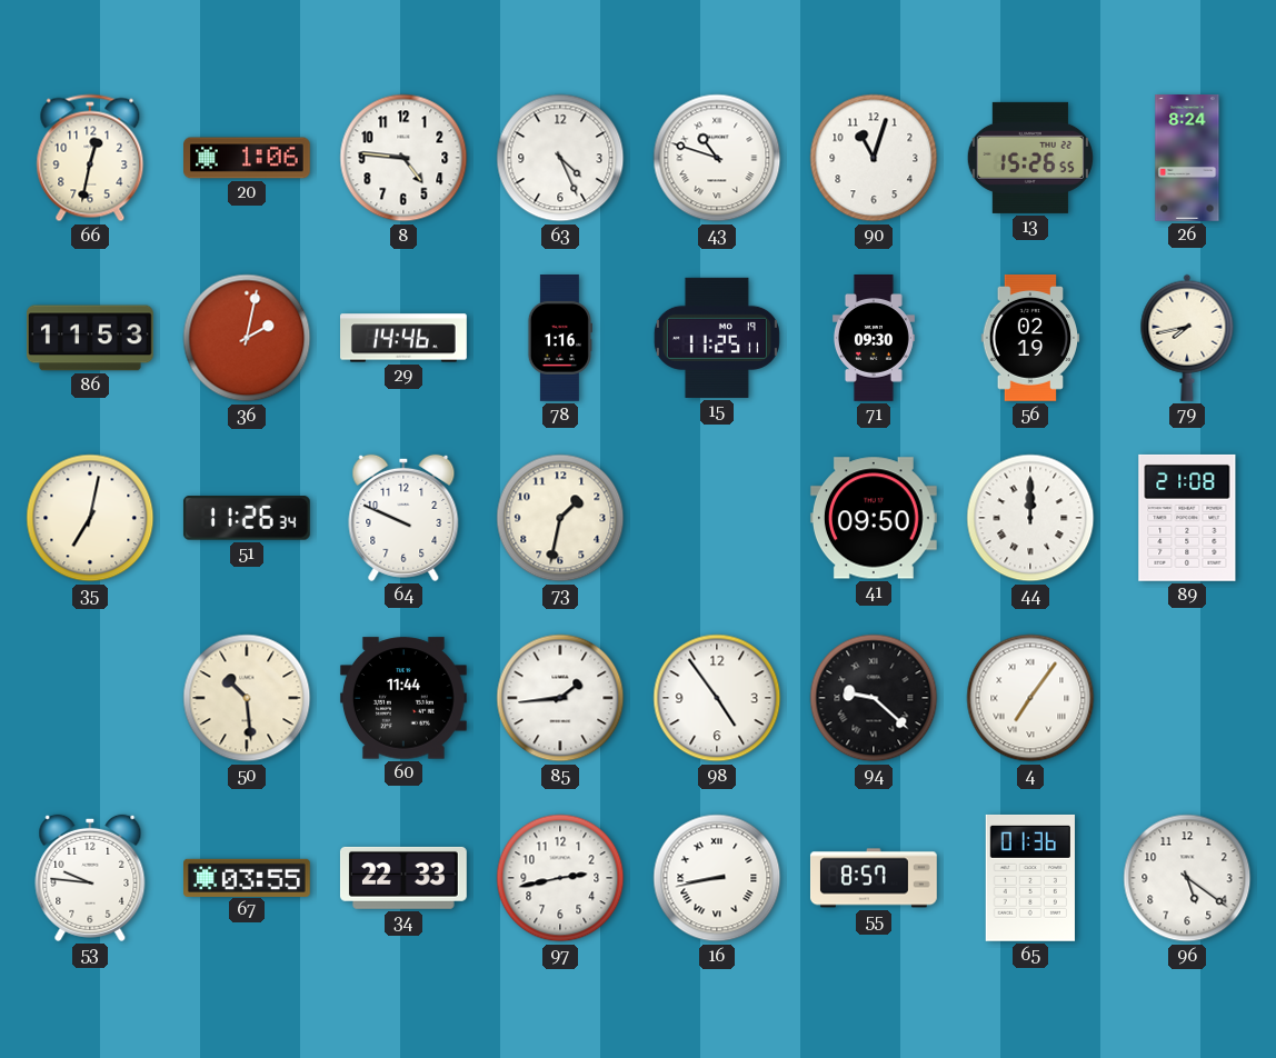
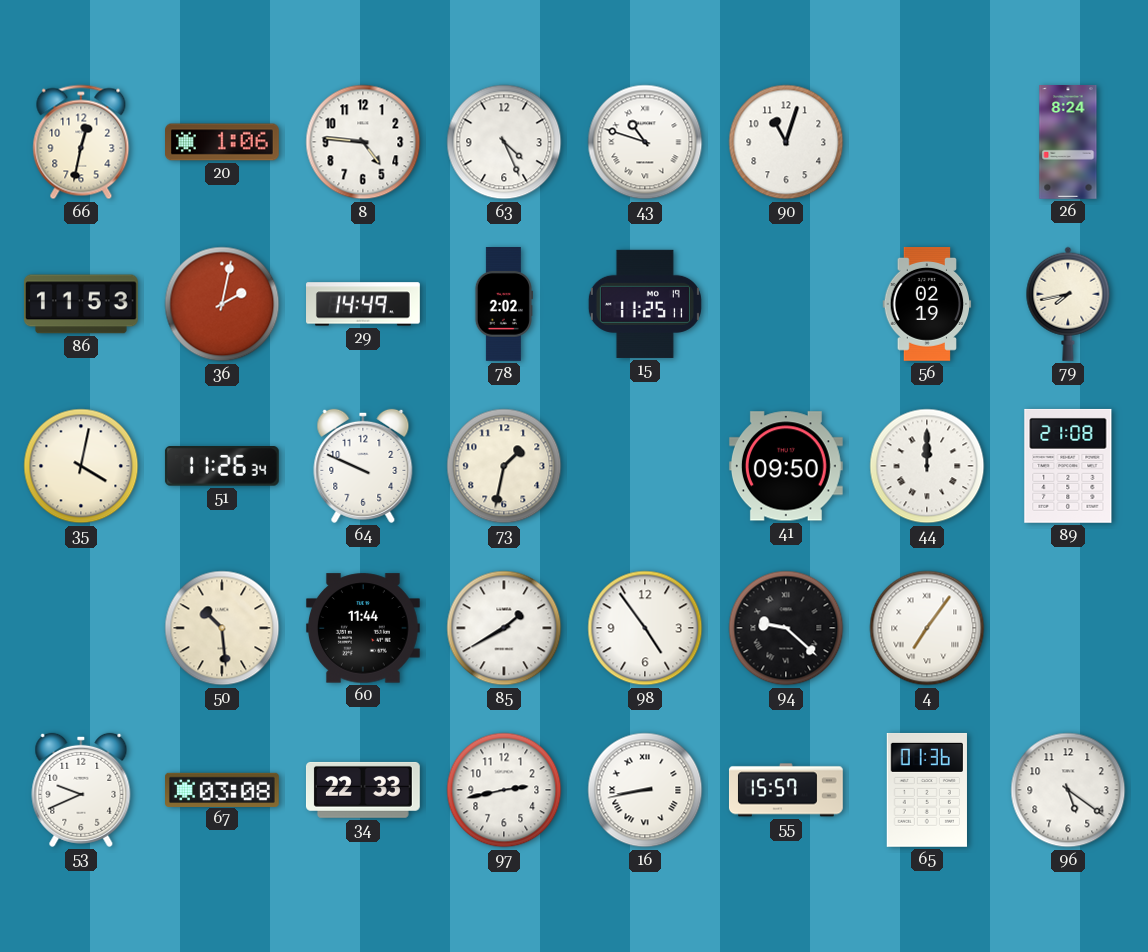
13: 15:26 -> none
29: 14:46 -> 14:49
78: 1:16 -> 2:02
71: 09:30 -> none
35: 7:02 -> 4:02
85: 1:44 -> 1:40
53: 9:46 -> 9:41
67: 03:55 -> 03:08
55: 8:57 -> 15:57
